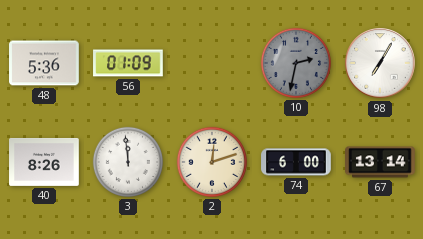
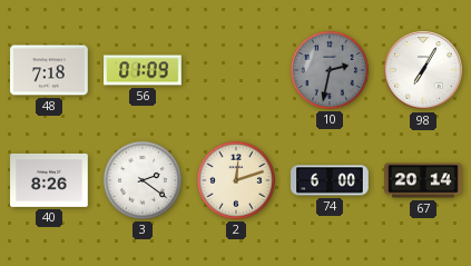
48: 5:36 -> 7:18
3: 11:59 -> 2:21
67: 13:14 -> 20:14
